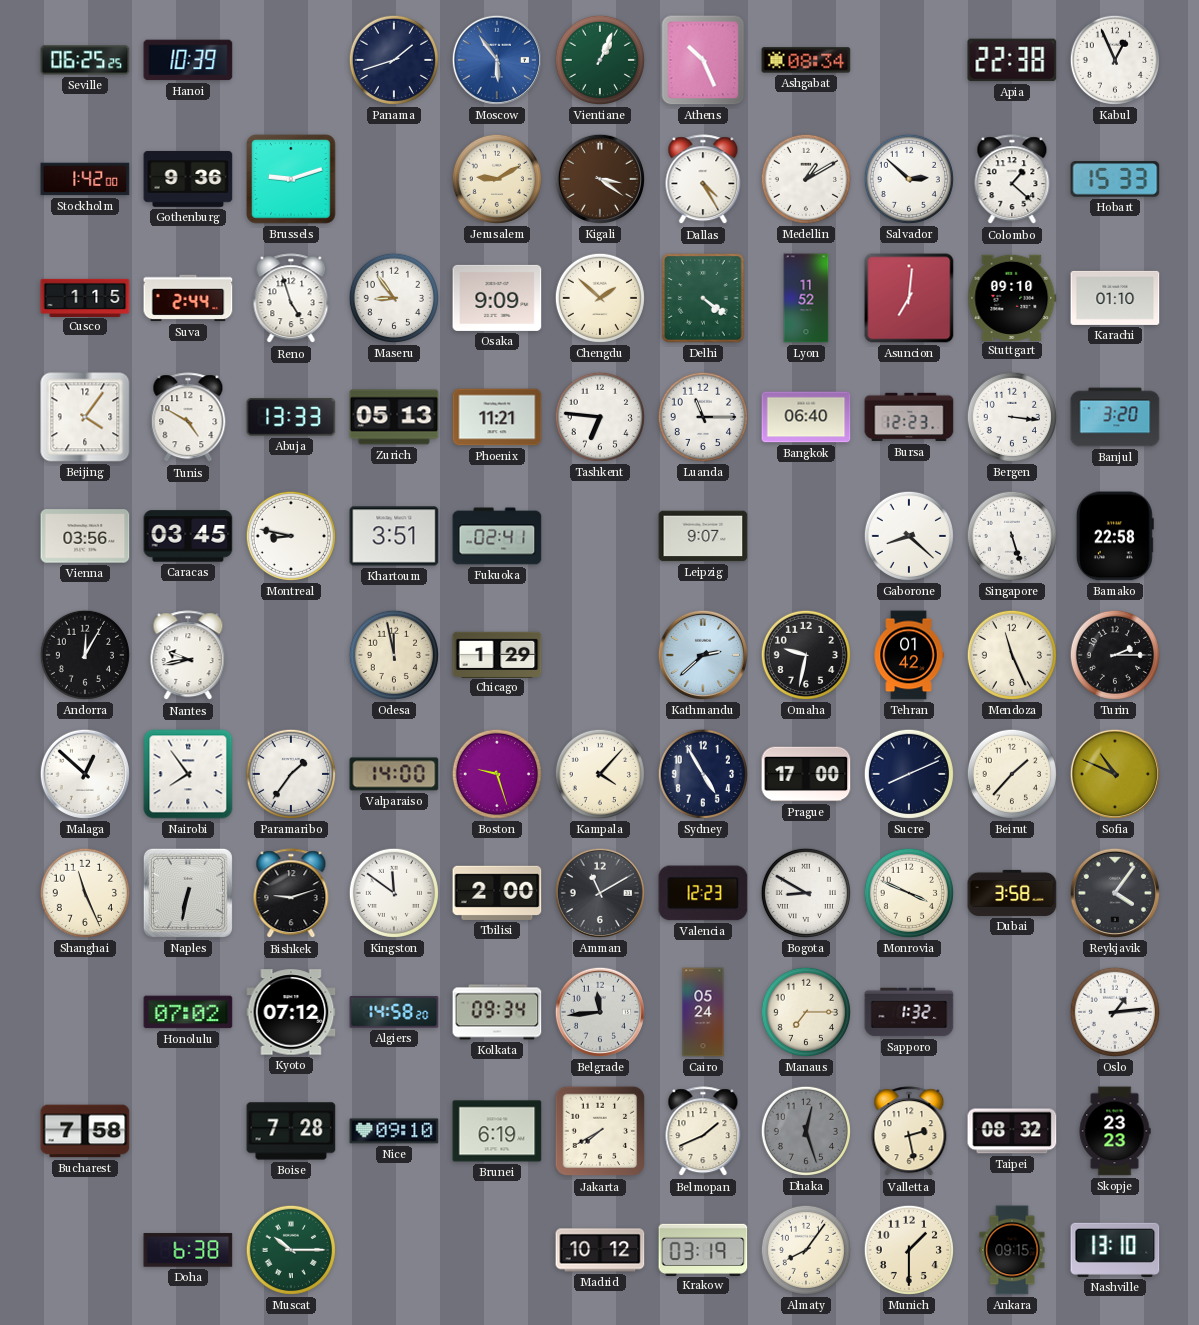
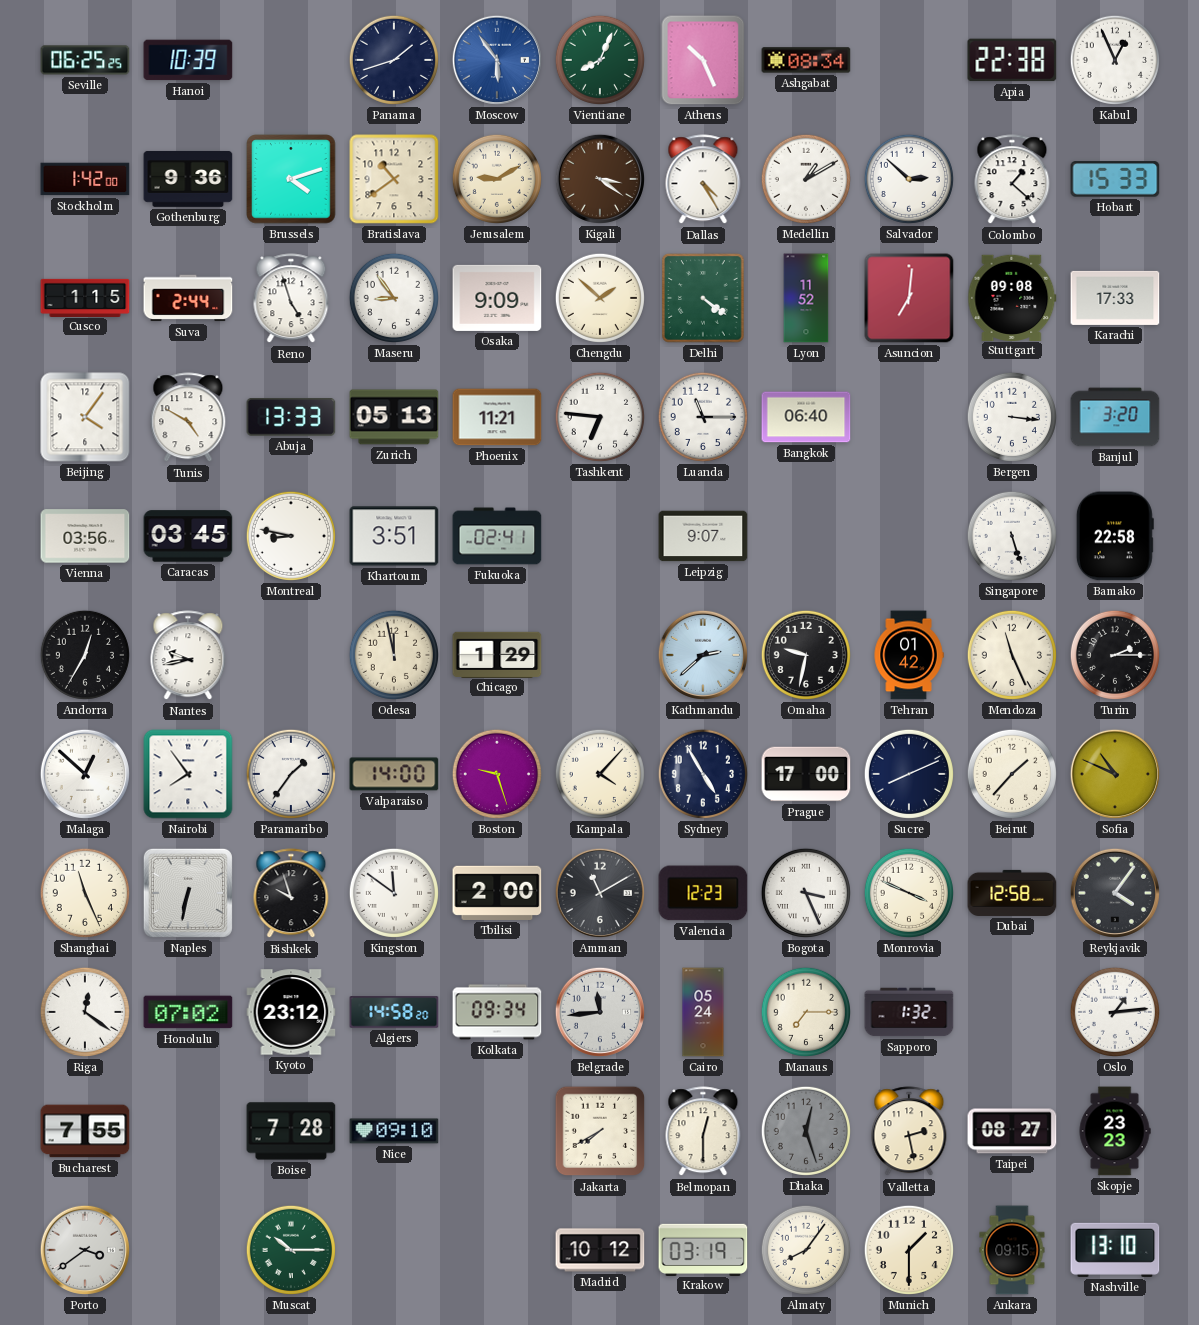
Vientiane: 1:04 -> 8:04
Brussels: 9:12 -> 4:12
Bratislava: none -> 10:39
Stuttgart: 09:10 -> 09:08
Karachi: 01:10 -> 17:33
Bursa: 12:23 -> none
Gaborone: 8:22 -> none
Andorra: 12:05 -> 12:35
Bishkek: 9:12 -> 9:57
Bogota: 8:50 -> 3:26
Dubai: 3:58 -> 12:58
Riga: none -> 12:21
Kyoto: 07:12 -> 23:12
Bucharest: 7:58 -> 7:55
Brunei: 6:19 -> none
Belmopan: 1:41 -> 12:30
Taipei: 08:32 -> 08:27
Porto: none -> 3:39
Doha: 6:38 -> none
